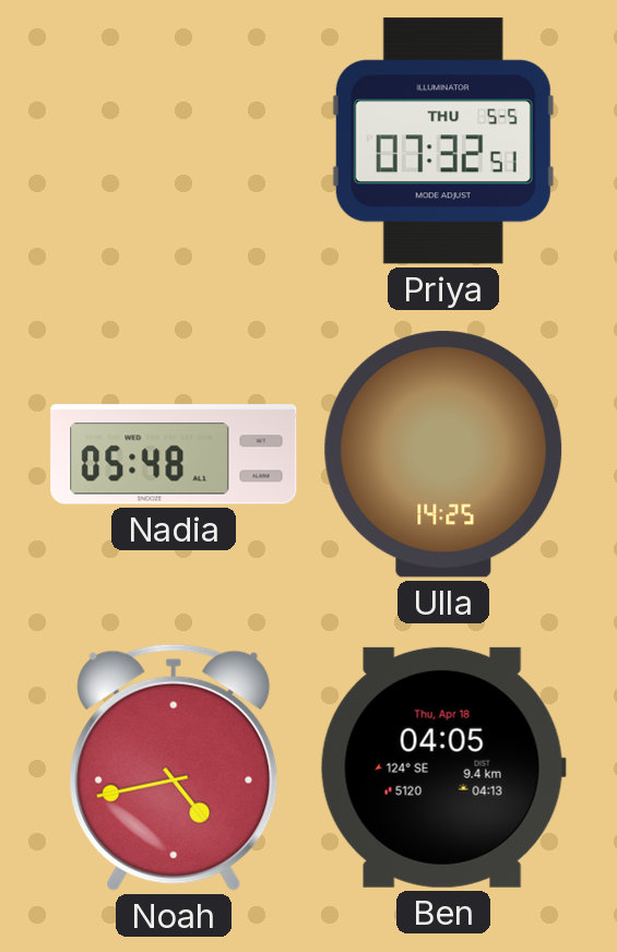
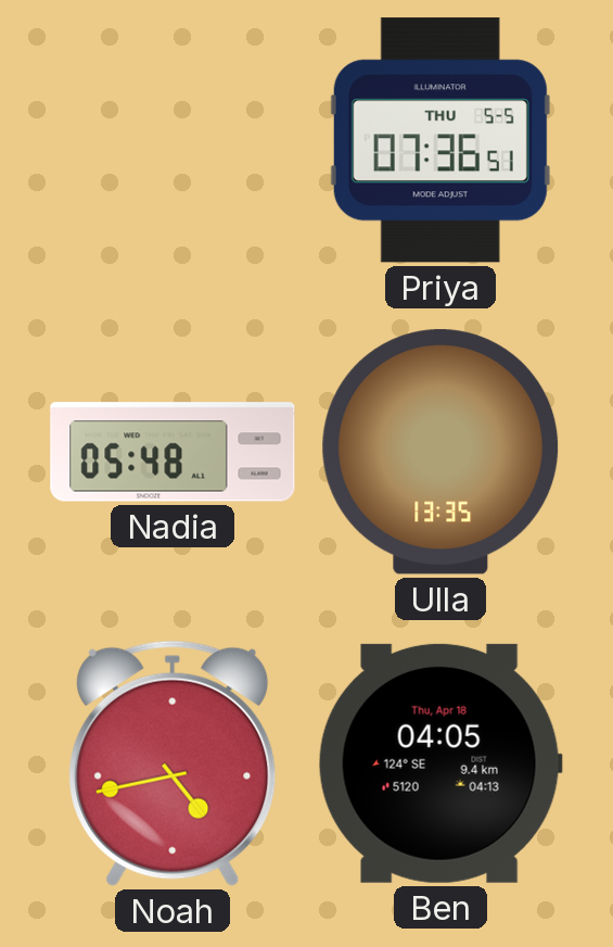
Priya: 07:32 -> 07:36
Ulla: 14:25 -> 13:35
